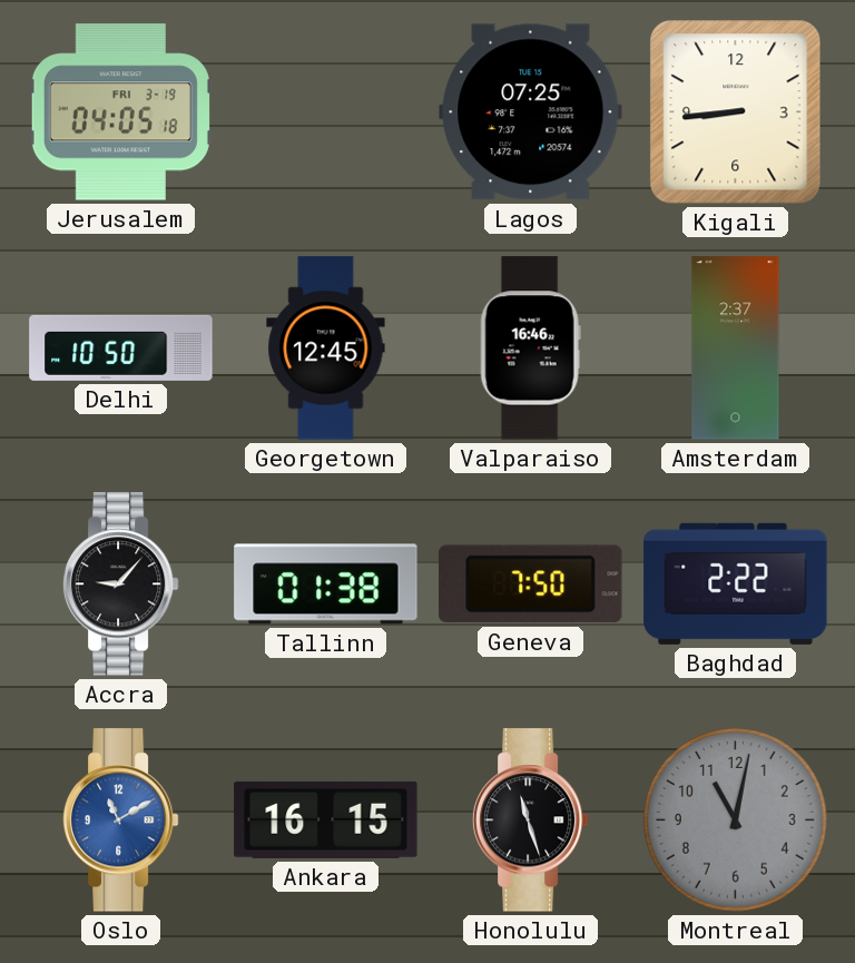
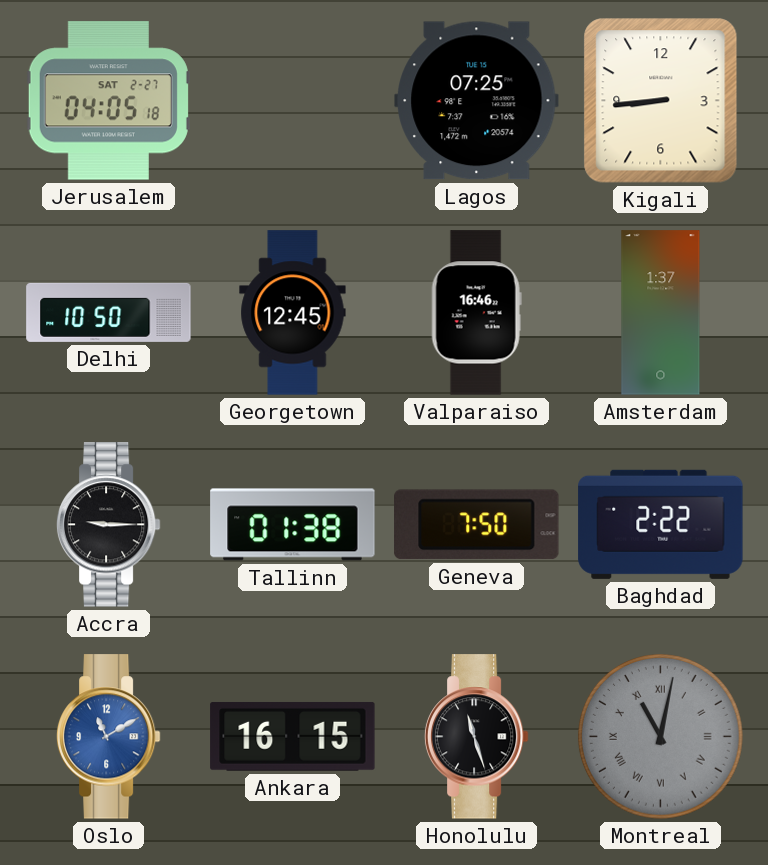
Jerusalem date: FRI 3-19 -> SAT 2-27
Amsterdam: 2:37 -> 1:37
Accra: 9:07 -> 9:15
Montreal numerals: Arabic -> Roman
